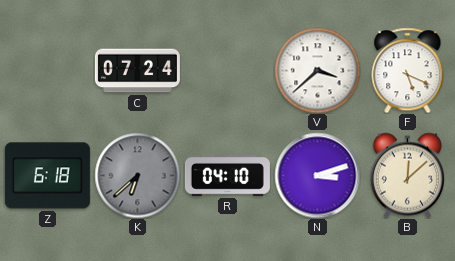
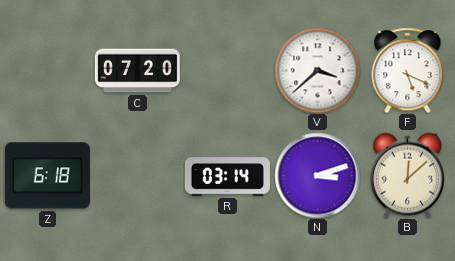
C: 07:24 -> 07:20
K: 6:38 -> none
R: 04:10 -> 03:14
